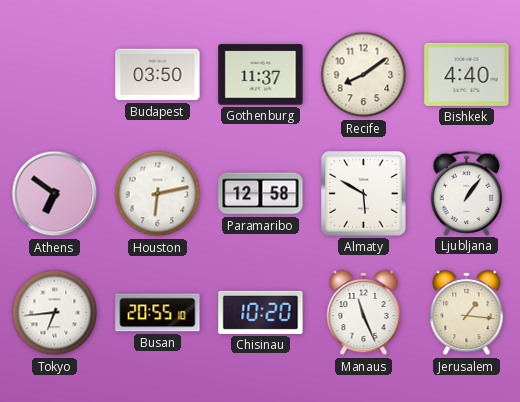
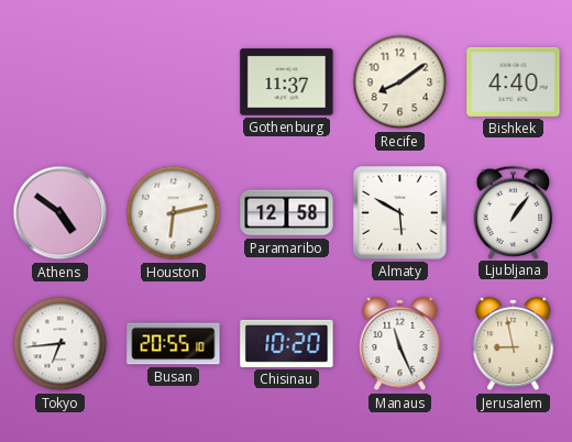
Budapest: 03:50 -> none
Athens: 6:51 -> 4:51
Jerusalem: 1:16 -> 8:58
